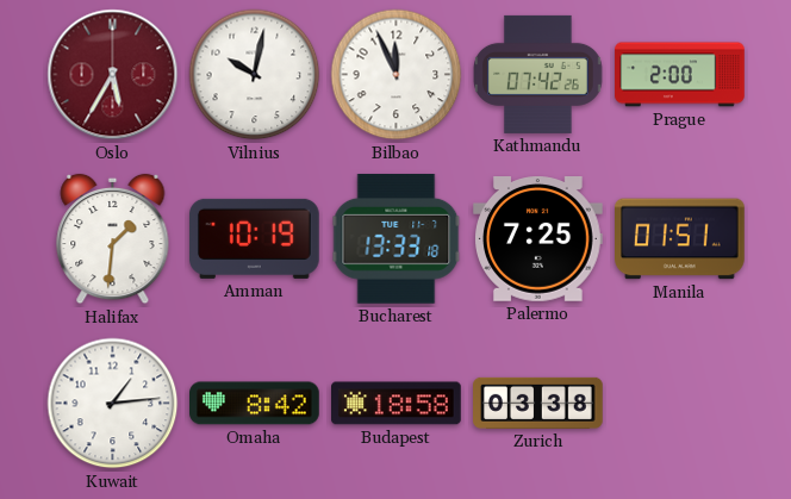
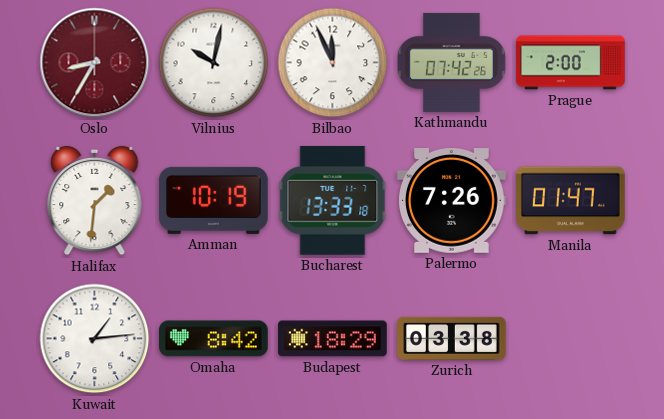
Oslo: 5:35 -> 8:35
Palermo: 7:25 -> 7:26
Manila: 01:51 -> 01:47
Budapest: 18:58 -> 18:29
